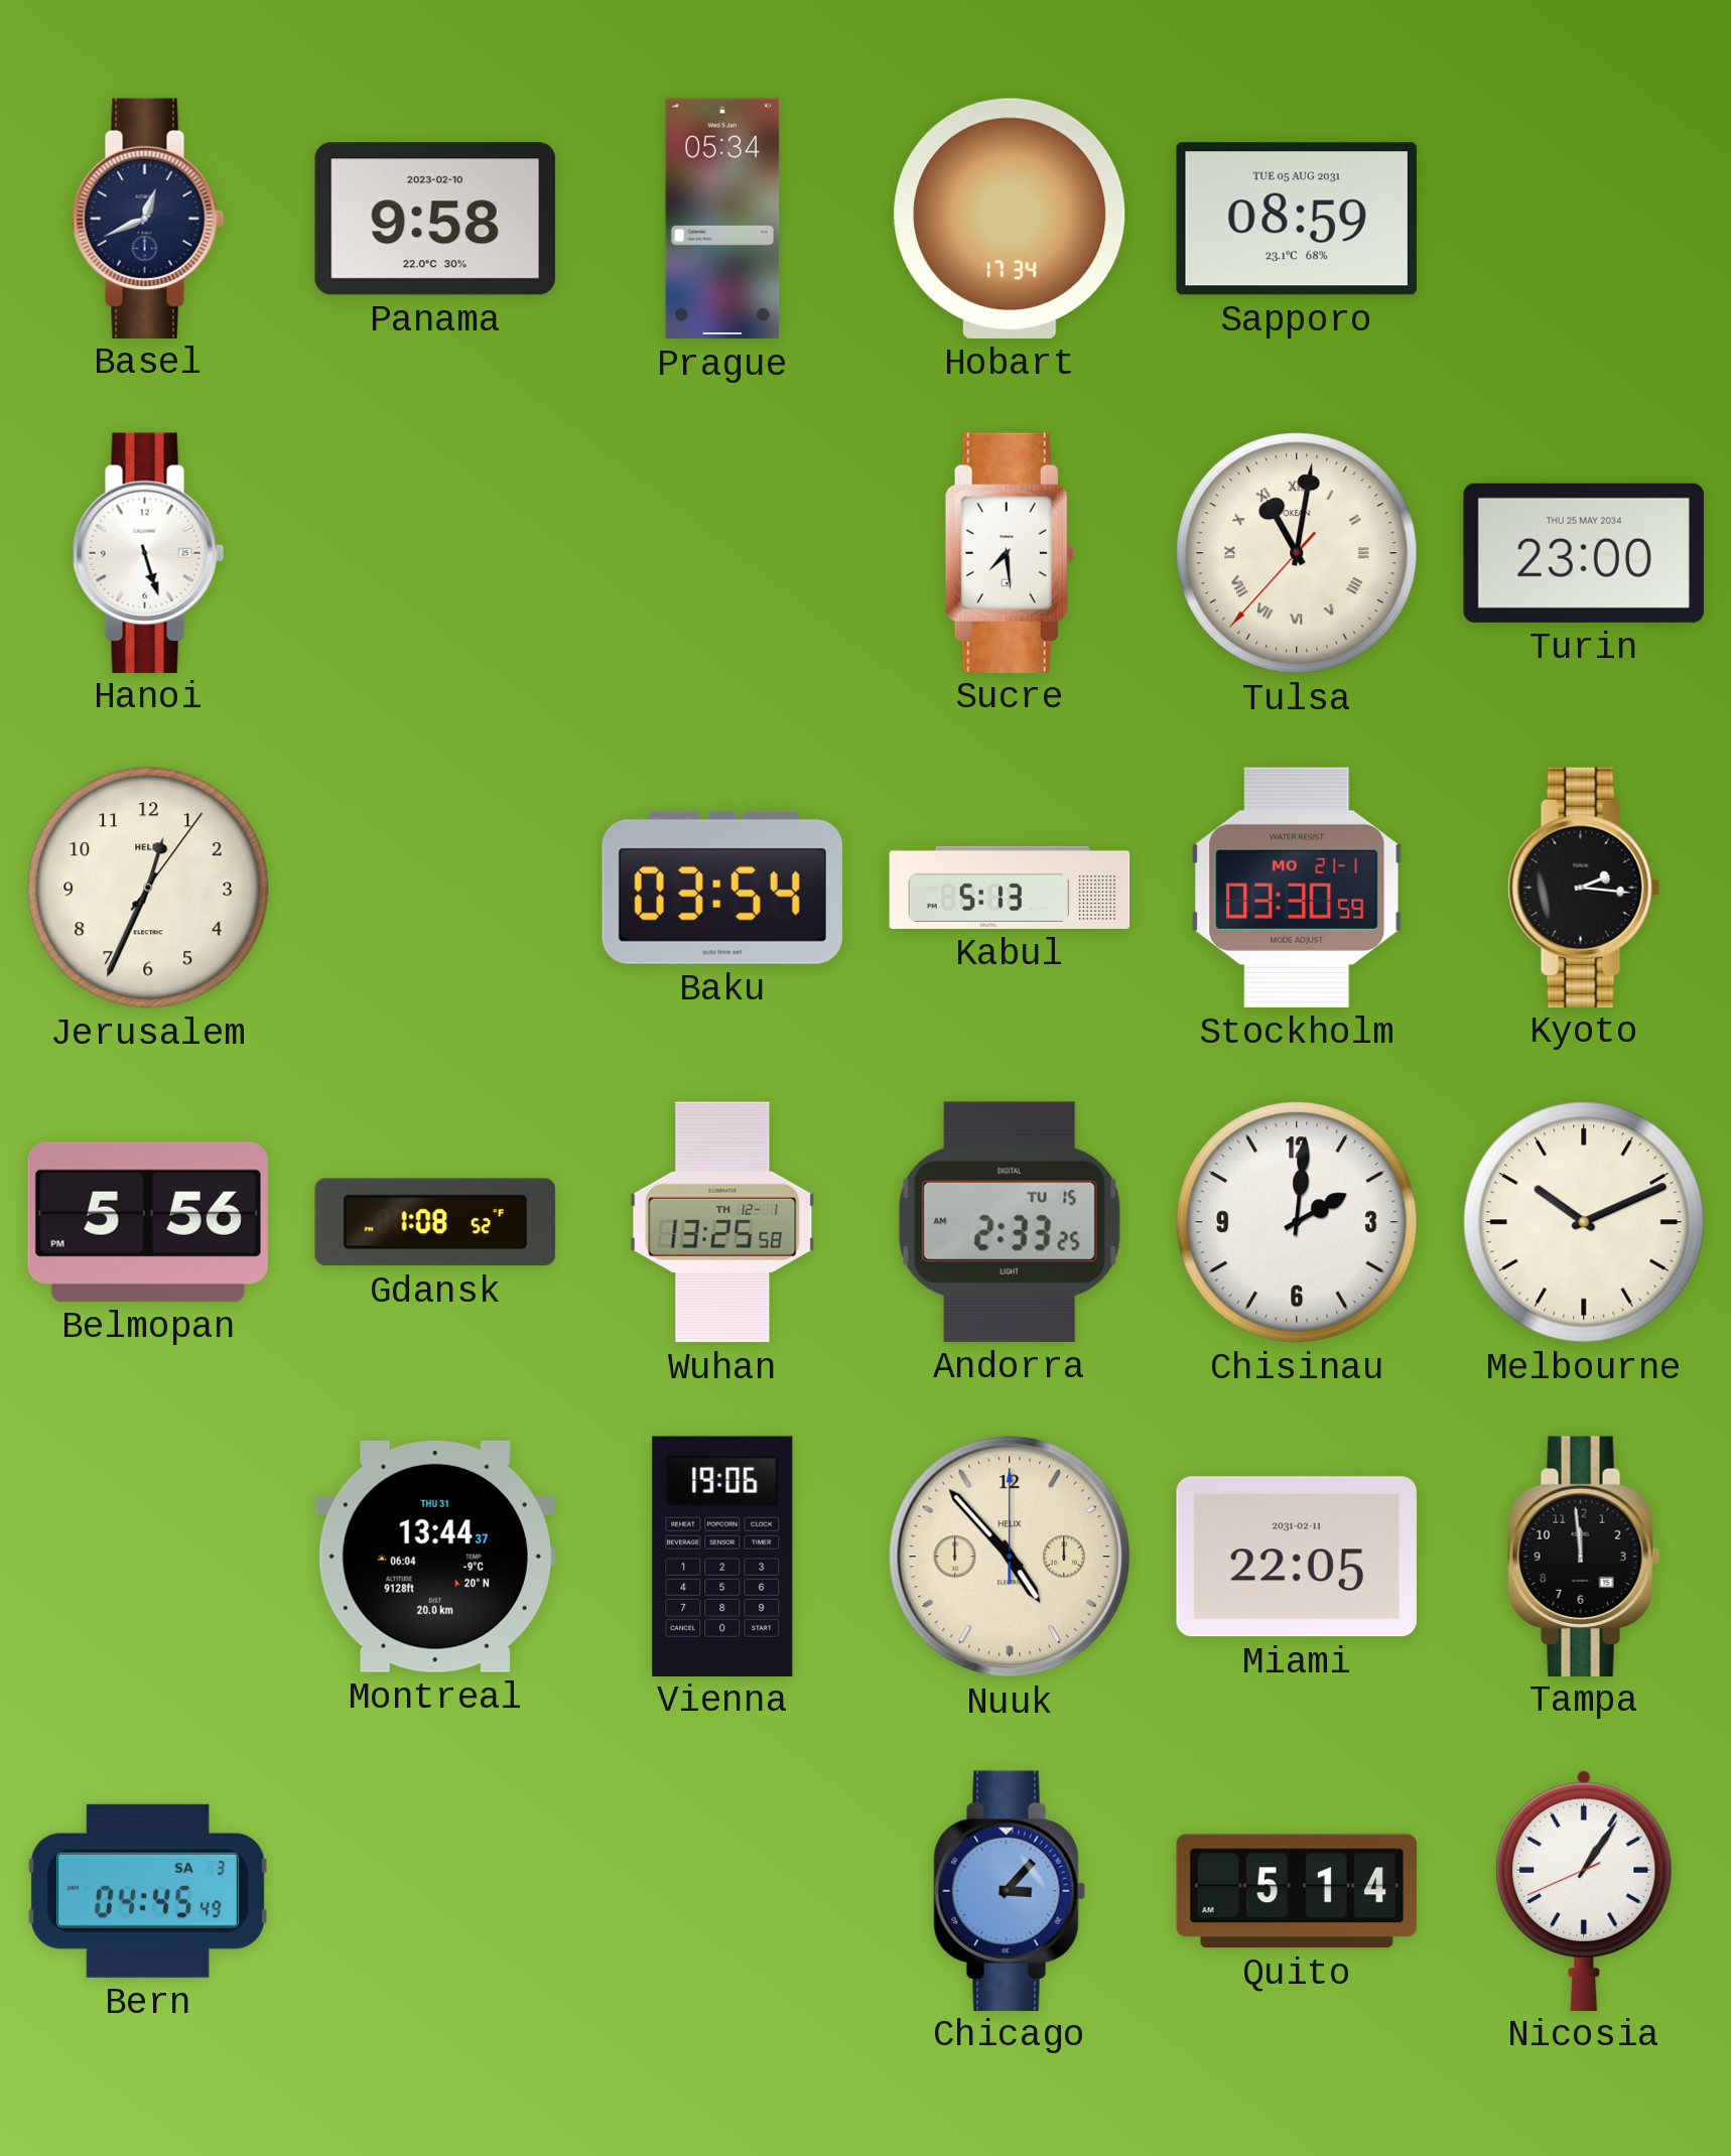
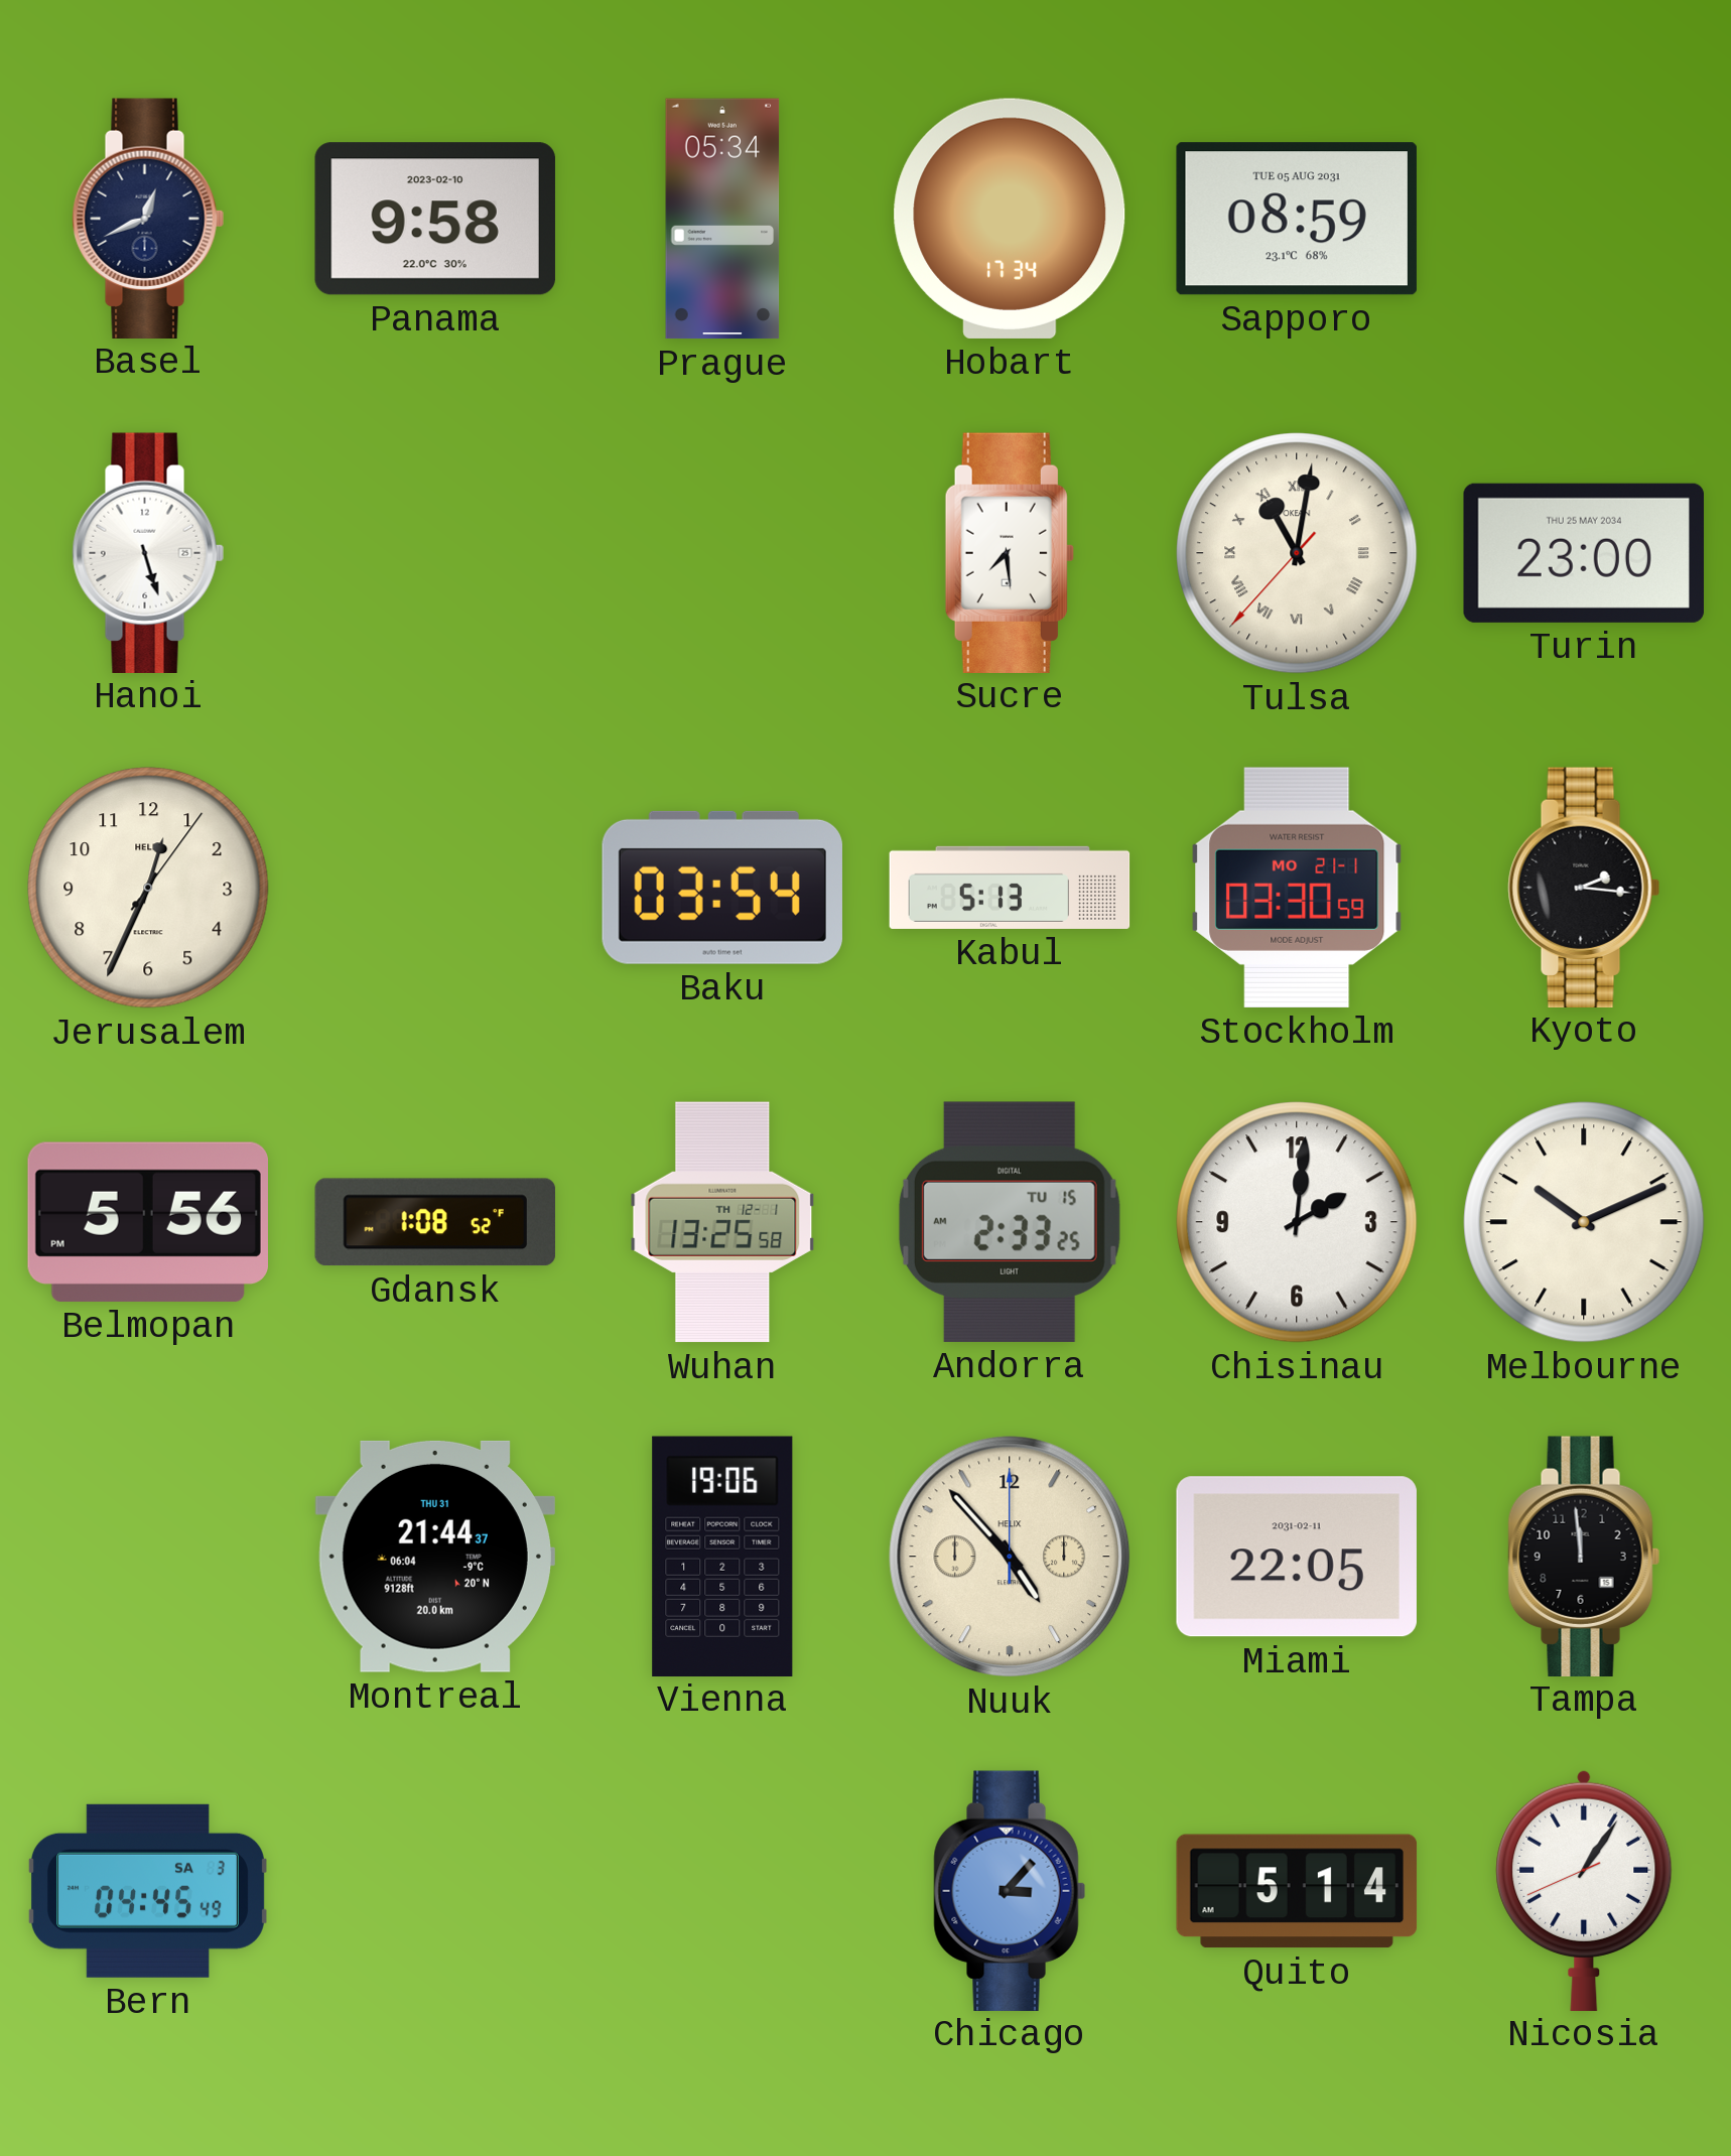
Montreal: 13:44 -> 21:44
